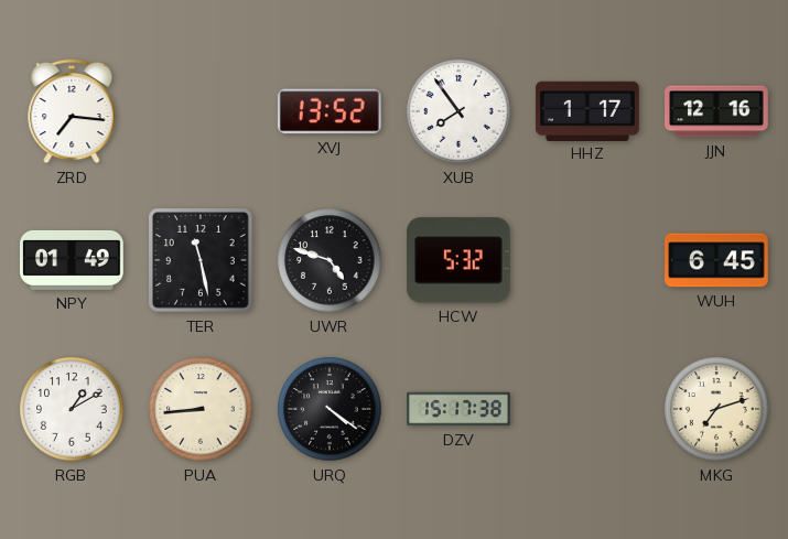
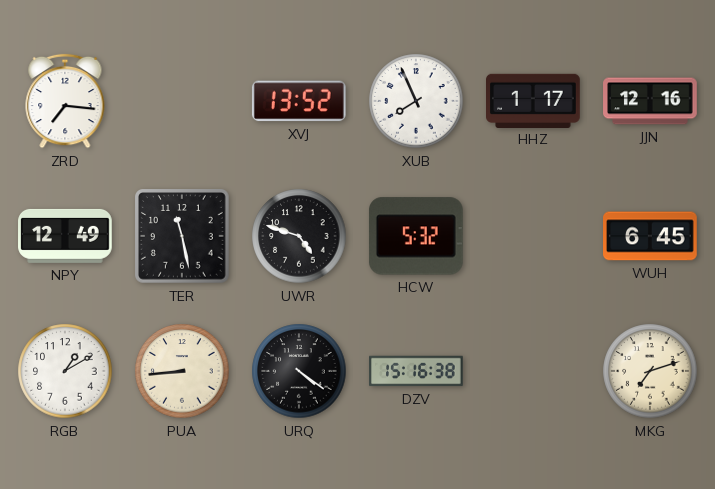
XUB: 7:54 -> 7:56
NPY: 01:49 -> 12:49
DZV: 15:17 -> 15:16
